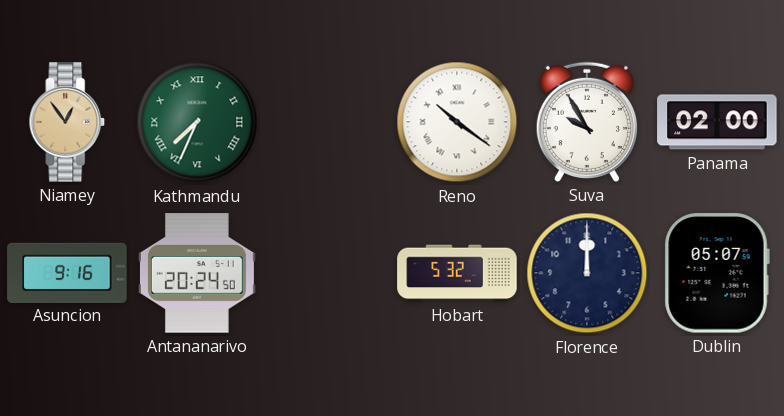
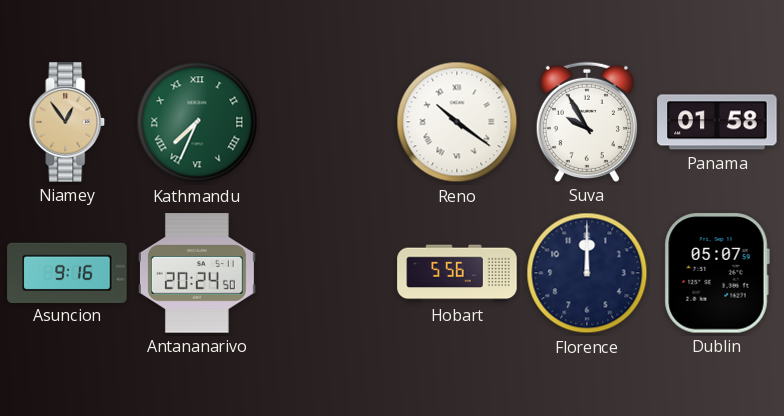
Panama: 02:00 -> 01:58
Hobart: 5:32 -> 5:56
